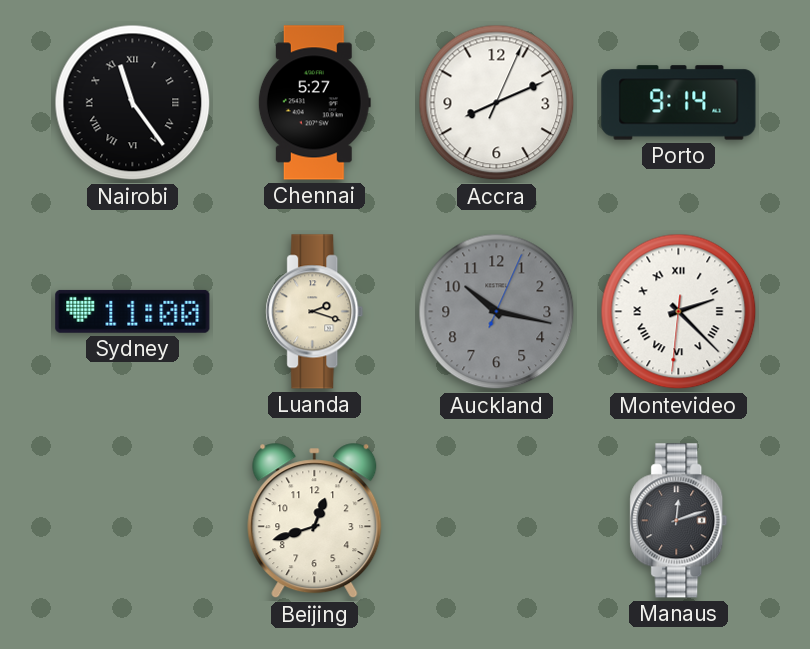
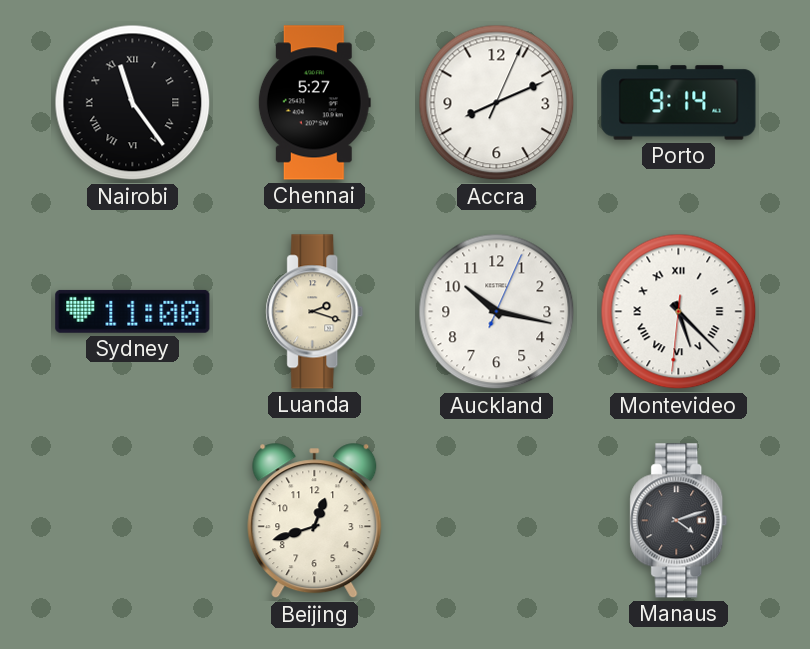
Auckland dial: grey -> white
Montevideo: 2:22 -> 5:22
Manaus: 12:12 -> 4:12
